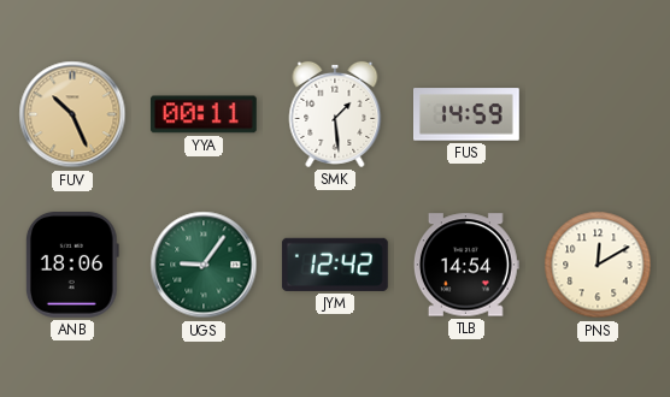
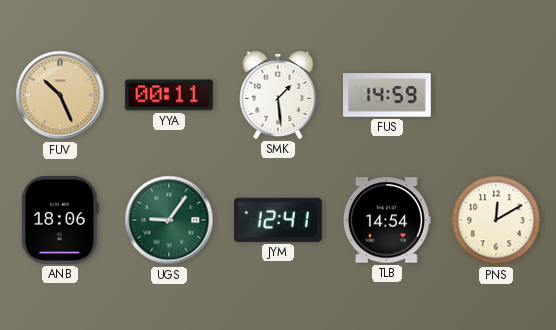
JYM: 12:42 -> 12:41
